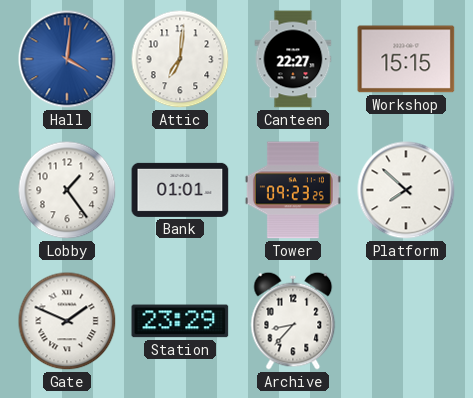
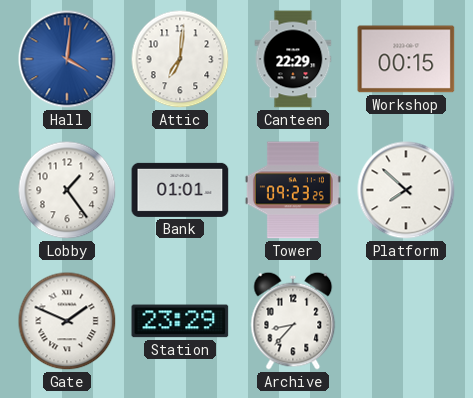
Canteen: 22:27 -> 22:29
Workshop: 15:15 -> 00:15
